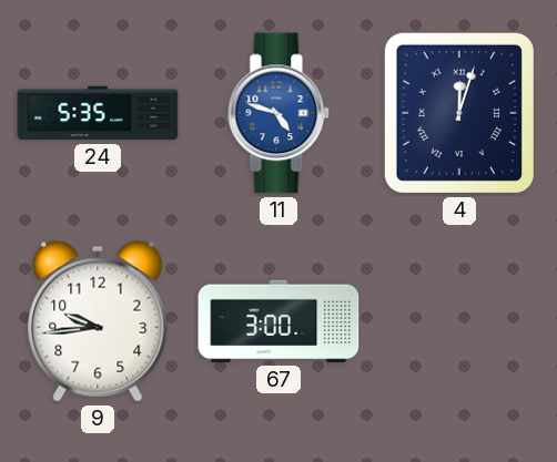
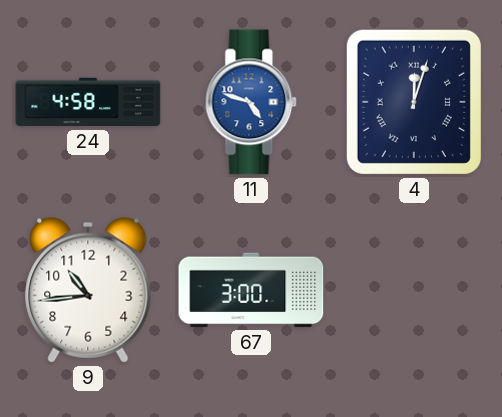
24: 5:35 -> 4:58
9: 9:44 -> 10:44
